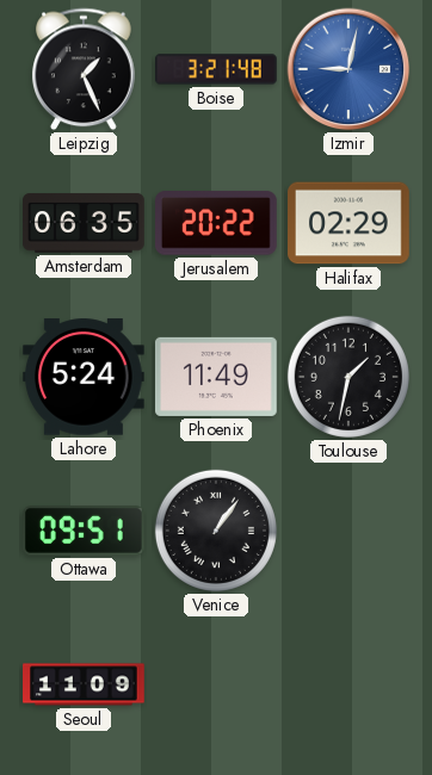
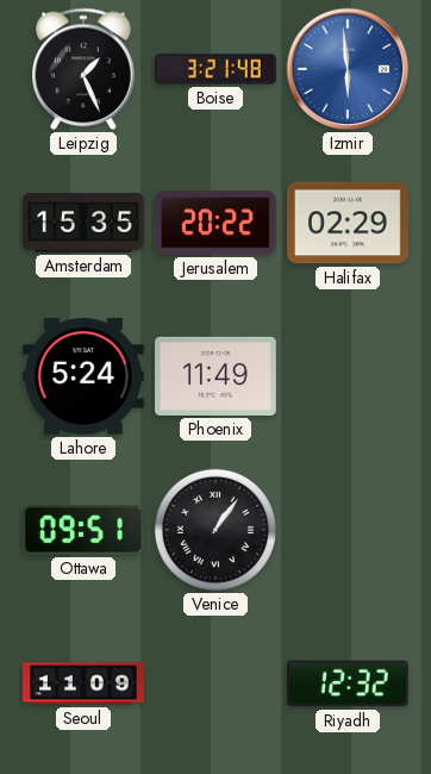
Izmir: 9:02 -> 5:59
Amsterdam: 06:35 -> 15:35
Toulouse: 1:32 -> none
Riyadh: none -> 12:32
